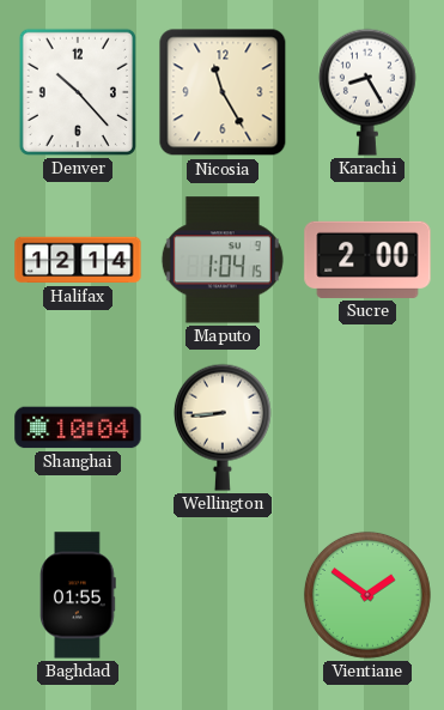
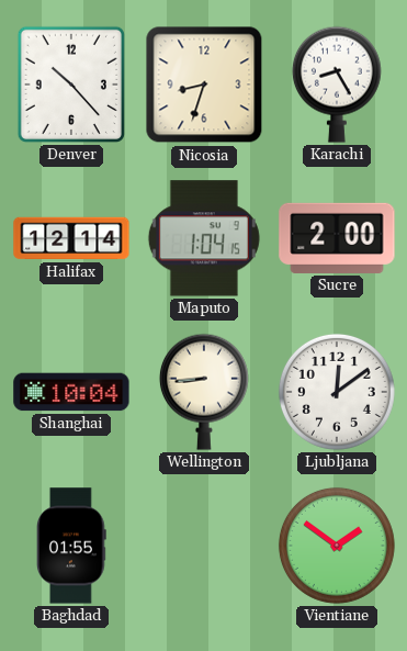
Nicosia: 11:25 -> 8:33
Ljubljana: none -> 12:09
